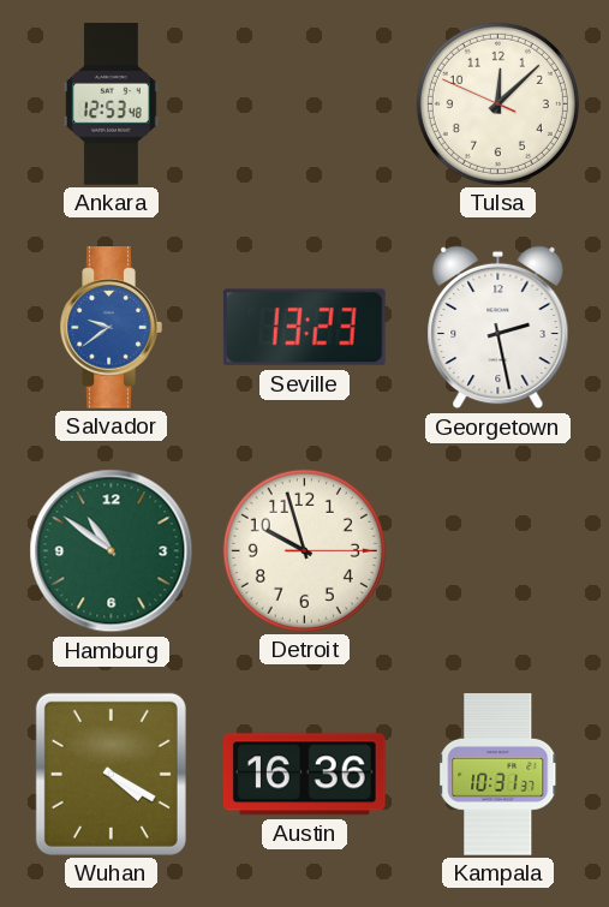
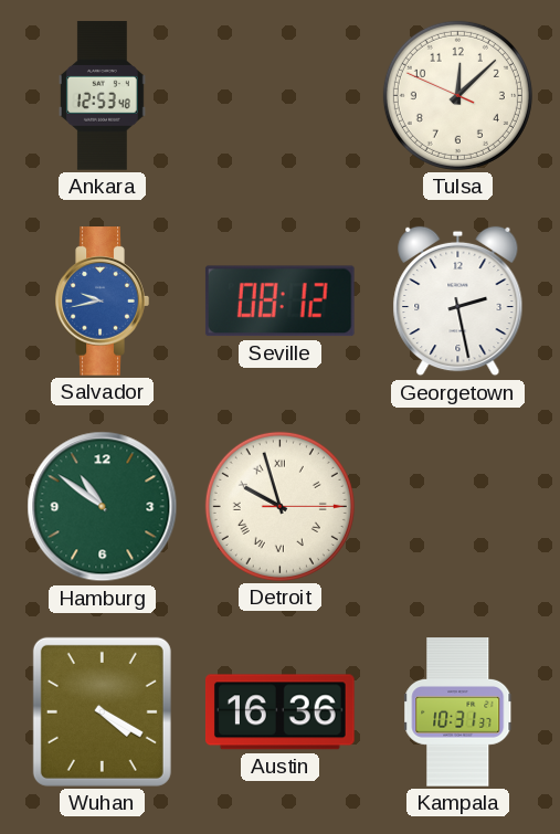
Salvador: 9:39 -> 9:43
Seville: 13:23 -> 08:12
Detroit numerals: Arabic -> Roman
